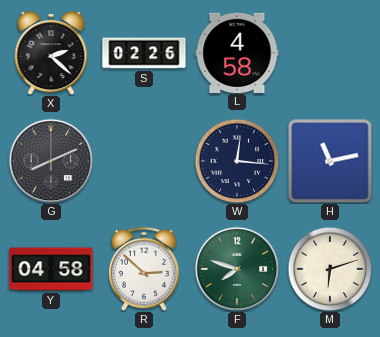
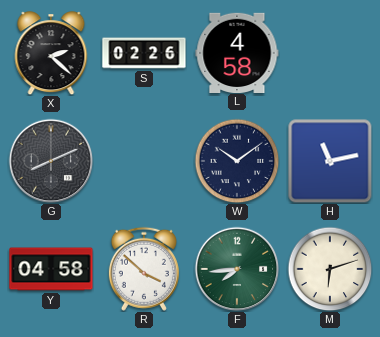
W: 12:16 -> 10:09
R: 2:52 -> 3:52
F: 7:48 -> 7:44
